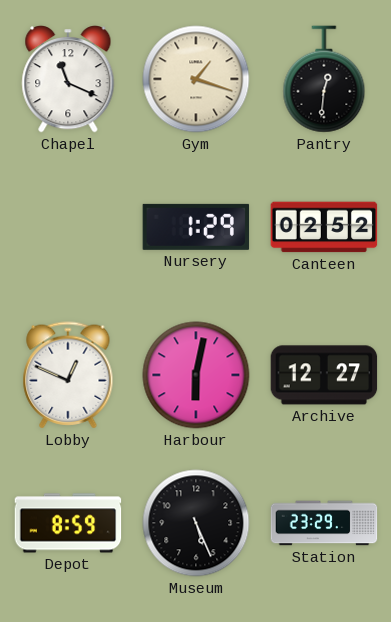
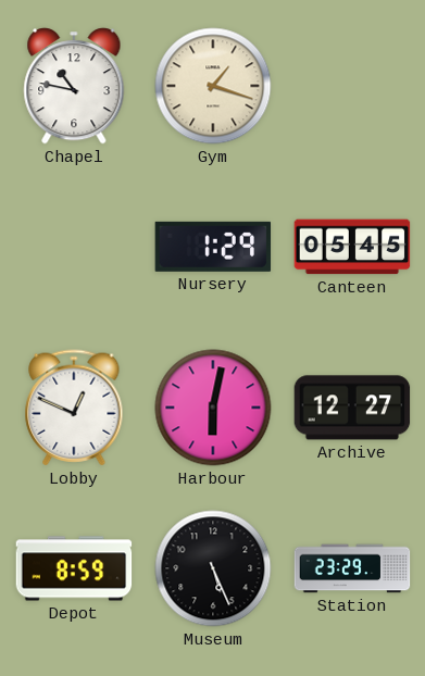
Chapel: 11:19 -> 10:47
Pantry: 12:31 -> none
Canteen: 02:52 -> 05:45
